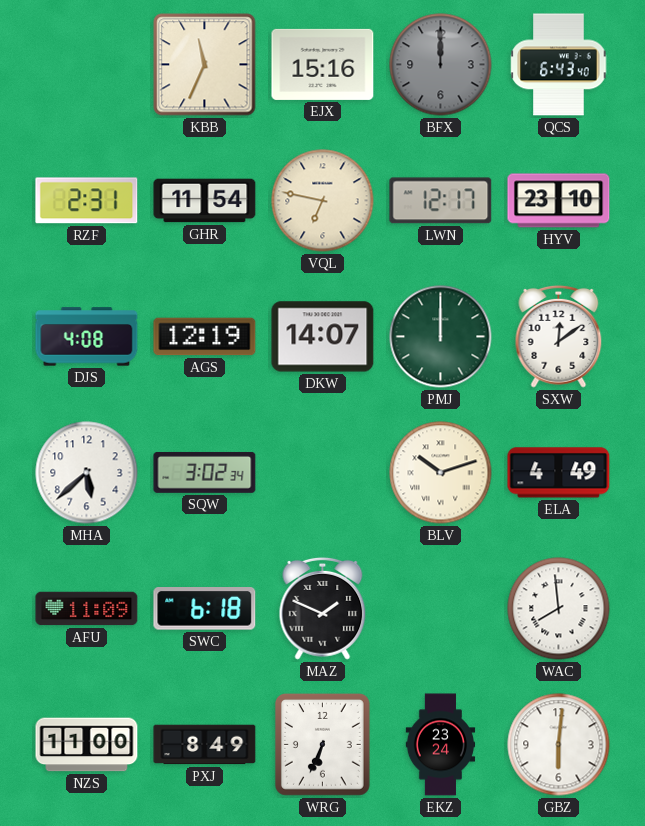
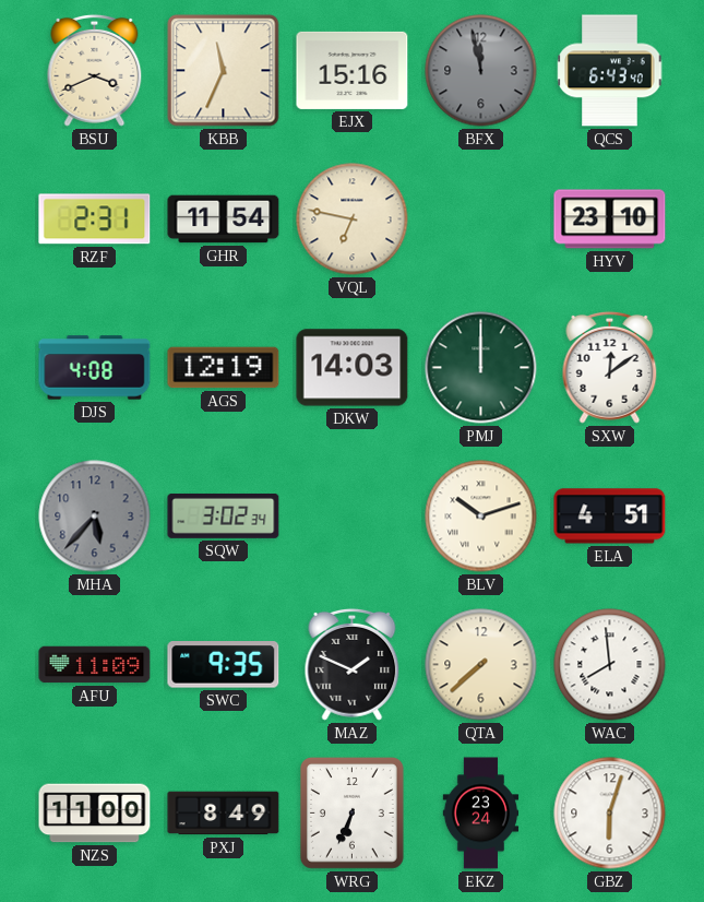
BSU: none -> 3:41
BFX: 12:00 -> 11:58
LWN: 12:17 -> none
DKW: 14:07 -> 14:03
MHA: 5:38 -> 5:37
MHA dial: white -> grey
ELA: 4:49 -> 4:51
SWC: 6:18 -> 9:35
QTA: none -> 7:38
GBZ: 6:01 -> 6:03
